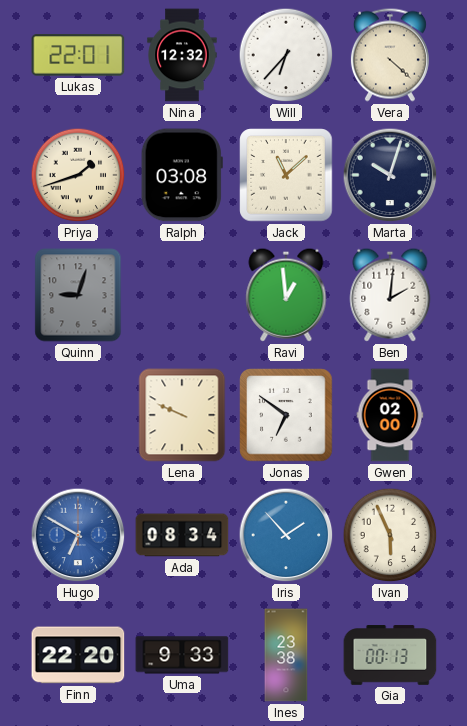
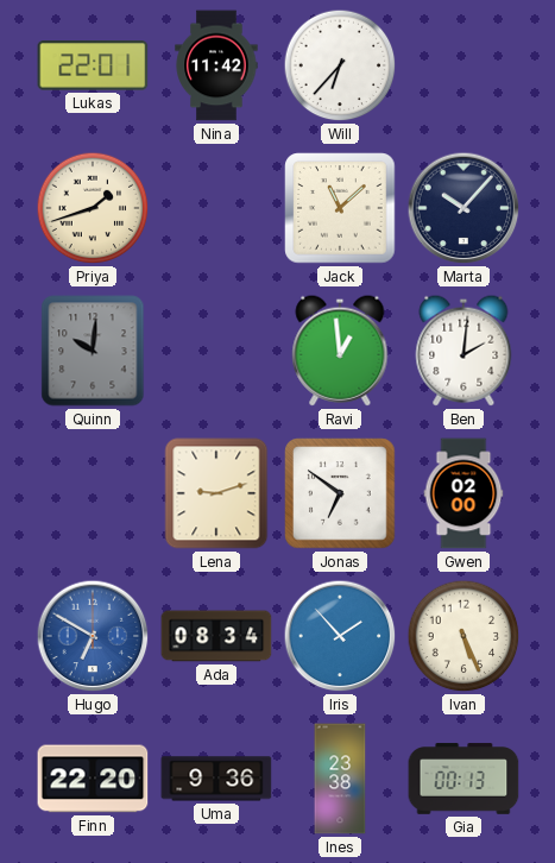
Nina: 12:32 -> 11:42
Vera: 4:22 -> none
Ralph: 03:08 -> none
Marta: 10:03 -> 10:07
Quinn: 9:03 -> 10:01
Lena: 9:49 -> 9:12
Ivan: 5:56 -> 5:26
Uma: 9:33 -> 9:36
